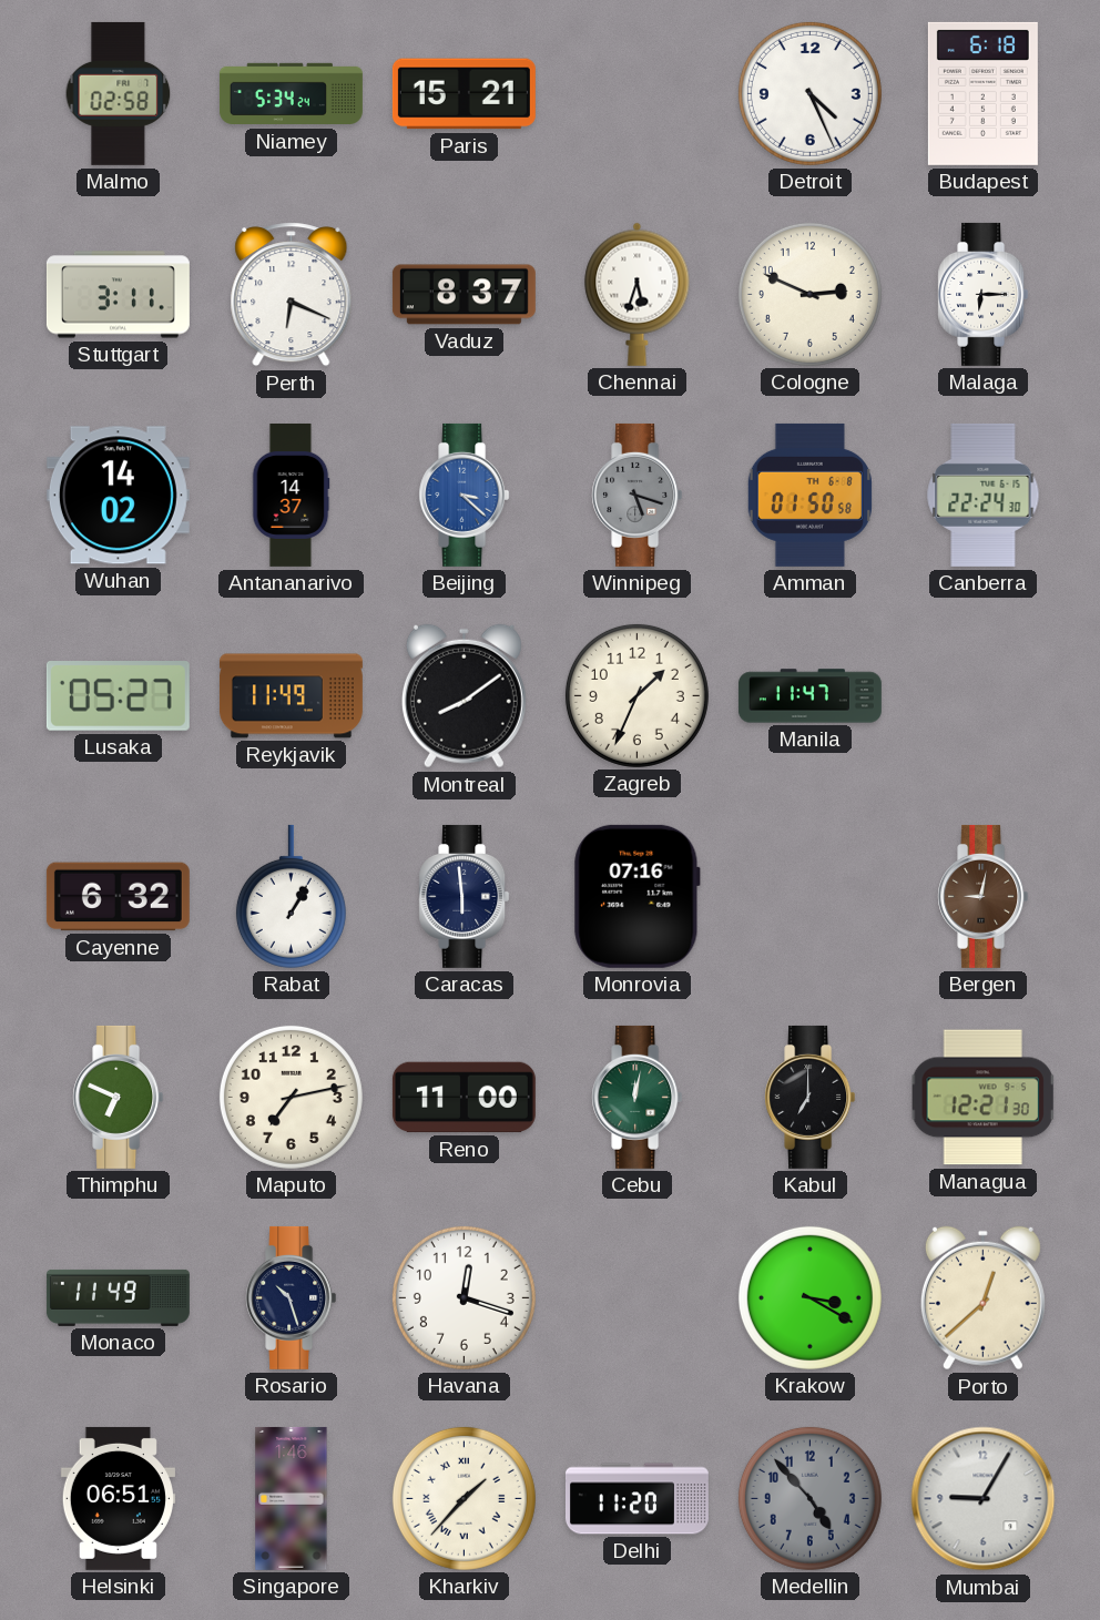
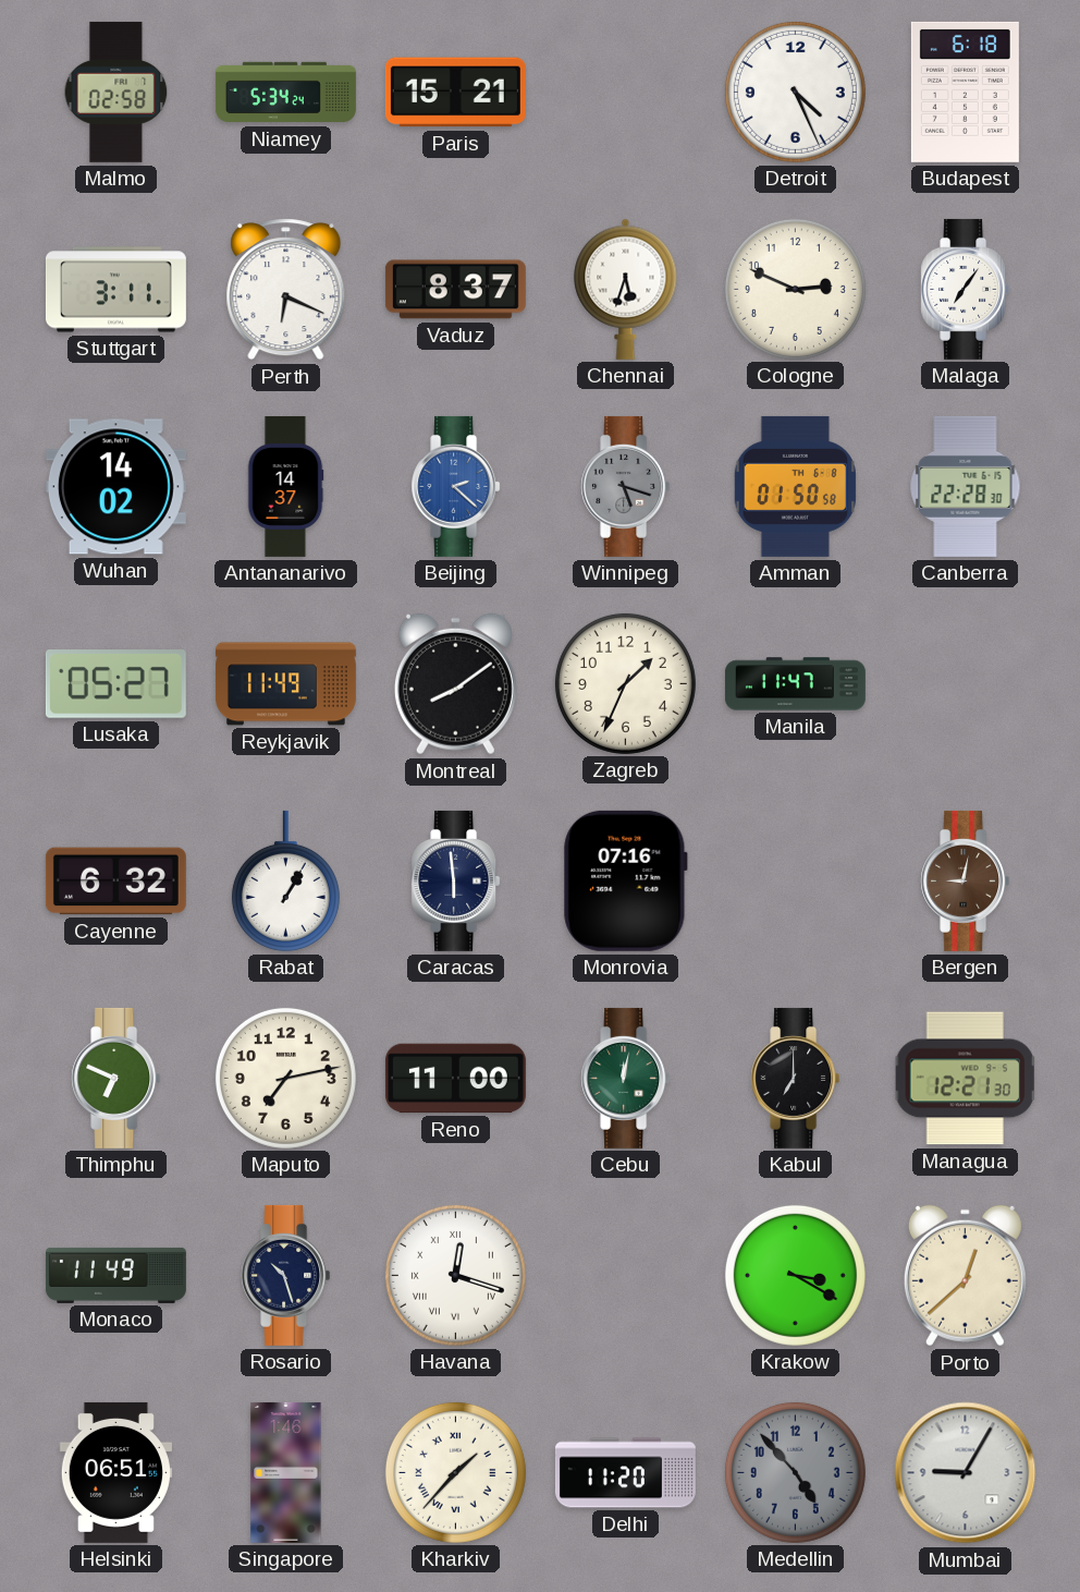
Malaga: 6:15 -> 7:06
Beijing: 3:22 -> 2:22
Canberra: 22:24 -> 22:28
Havana numerals: Arabic -> Roman
